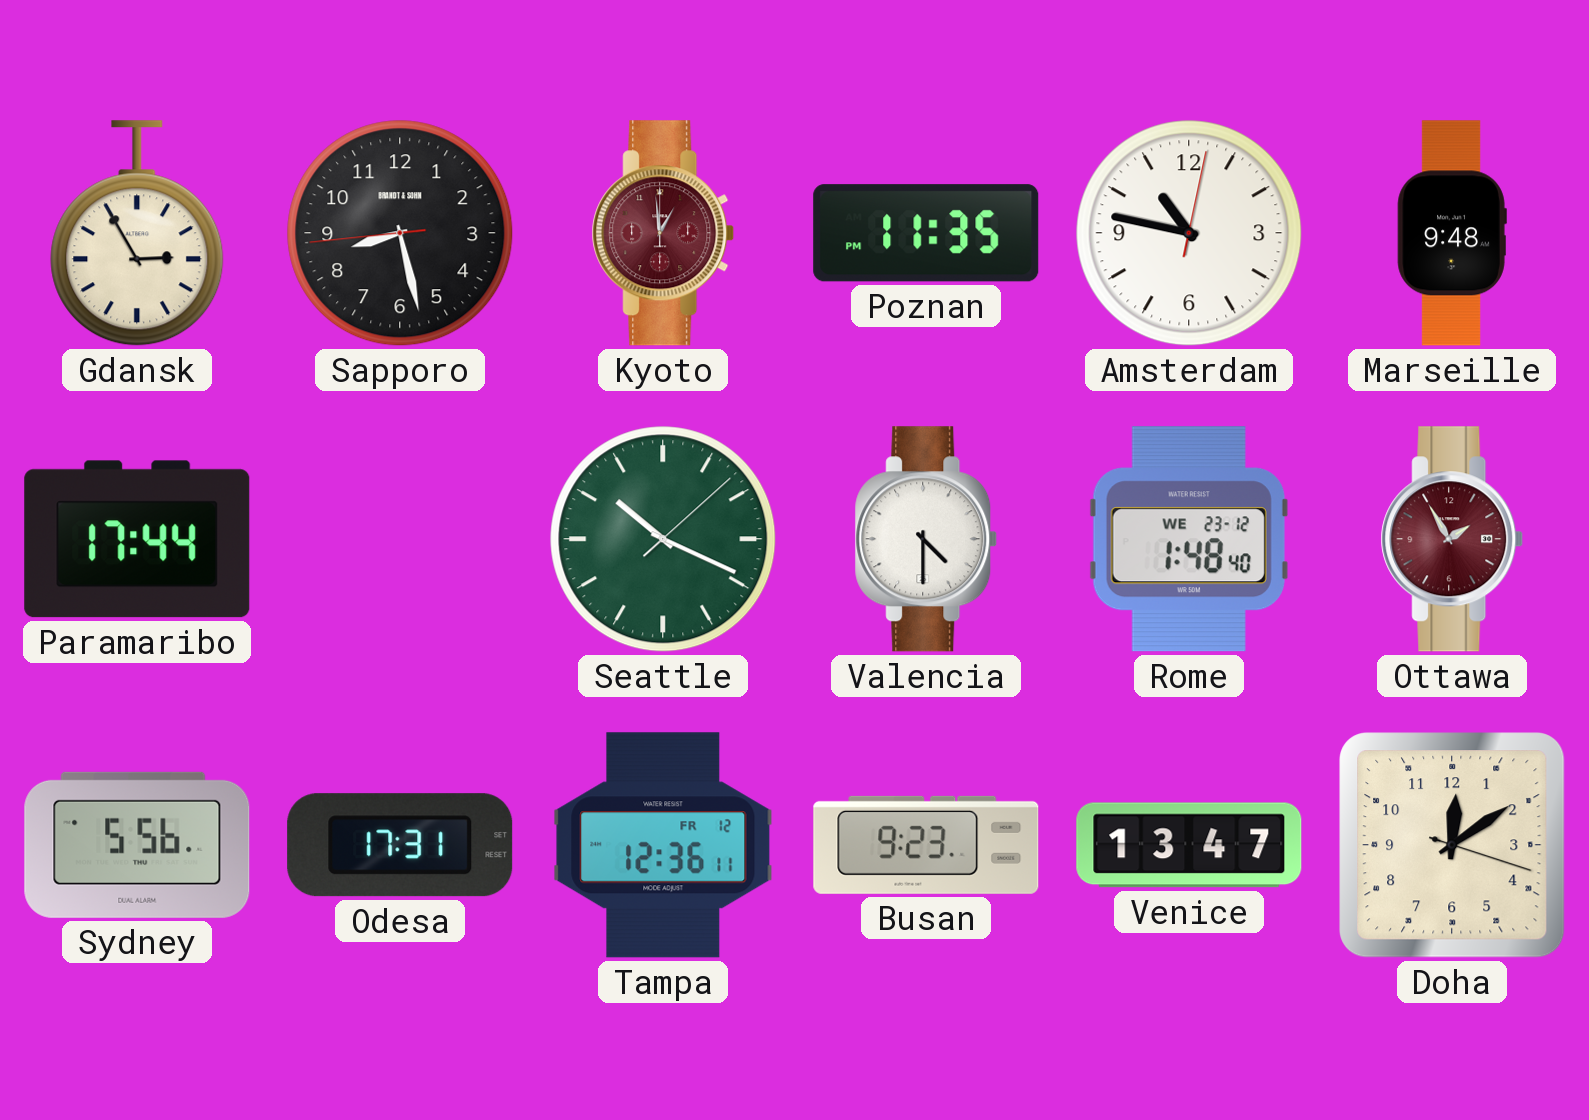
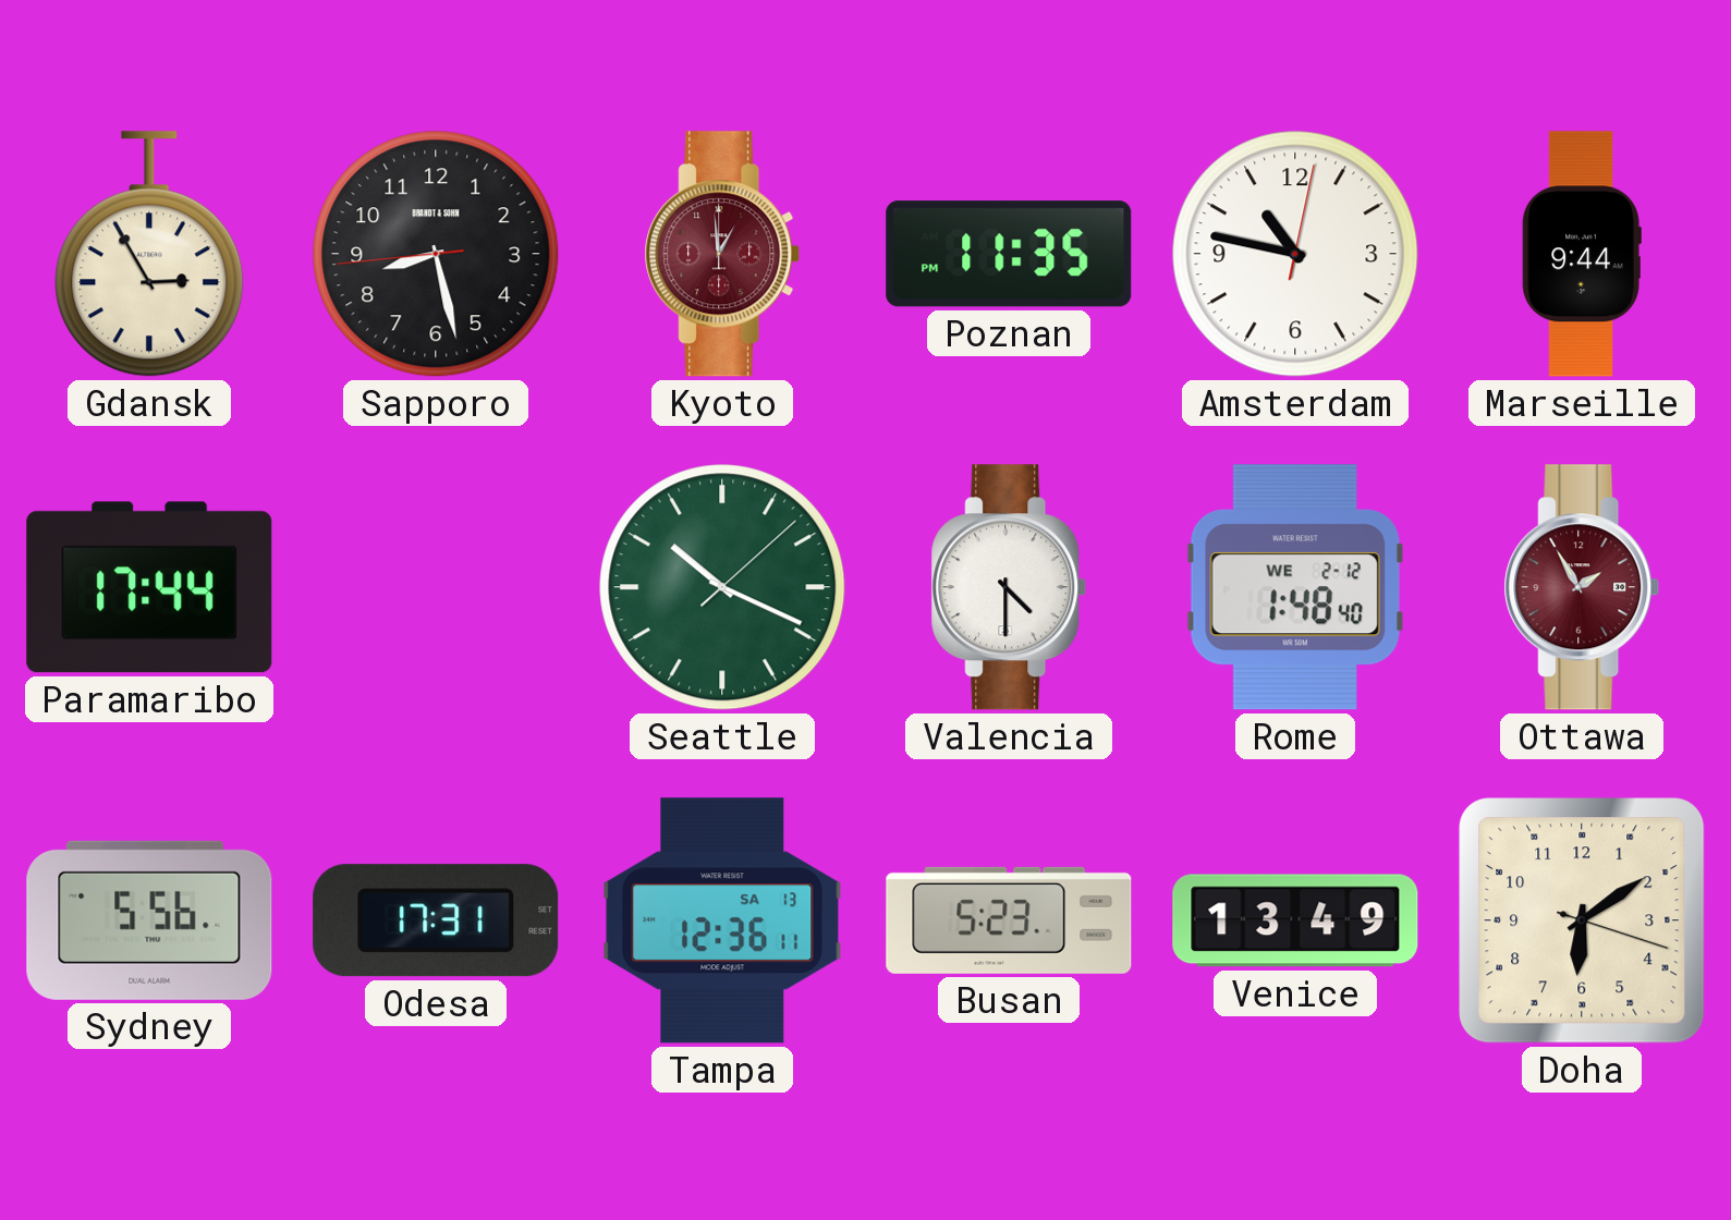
Marseille: 9:48 -> 9:44
Rome date: WE 23-12 -> WE 2-12
Tampa date: FR 12 -> SA 13
Busan: 9:23 -> 5:23
Venice: 13:47 -> 13:49
Doha: 12:09 -> 6:09
